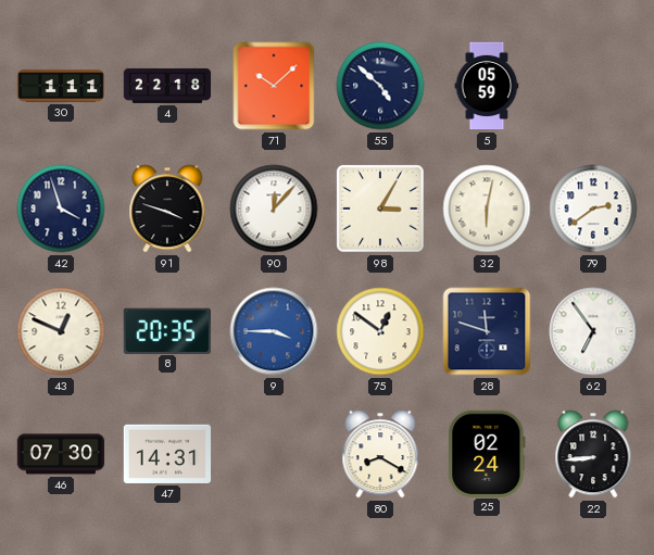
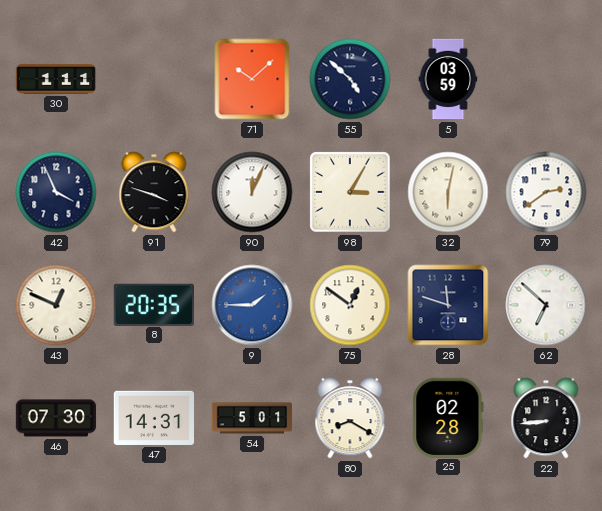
4: 22:18 -> none
5: 05:59 -> 03:59
42: 3:57 -> 3:56
90: 12:07 -> 12:04
9: 3:45 -> 1:45
62: 6:54 -> 6:52
54: none -> 5:01
25: 02:24 -> 02:28
